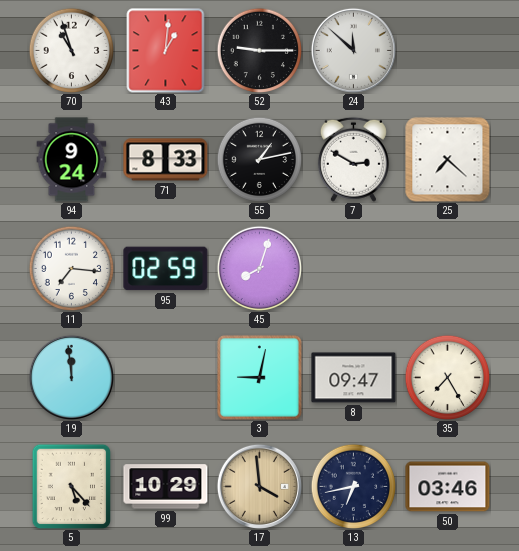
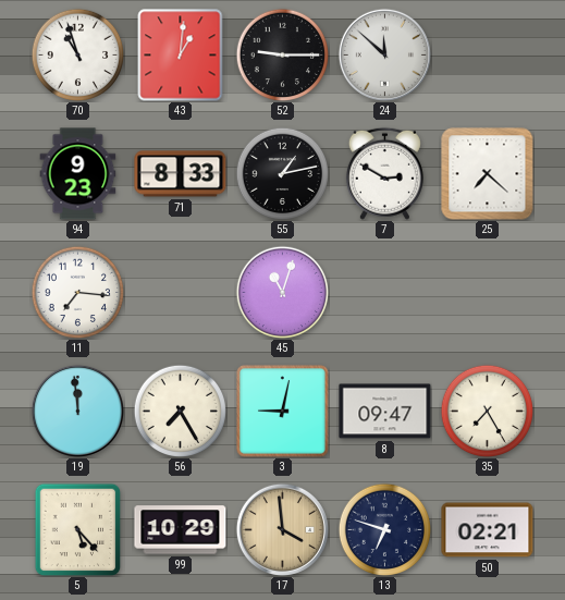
94: 9:24 -> 9:23
95: 02:59 -> none
45: 8:03 -> 11:03
56: none -> 7:25
13: 6:43 -> 6:48
50: 03:46 -> 02:21
